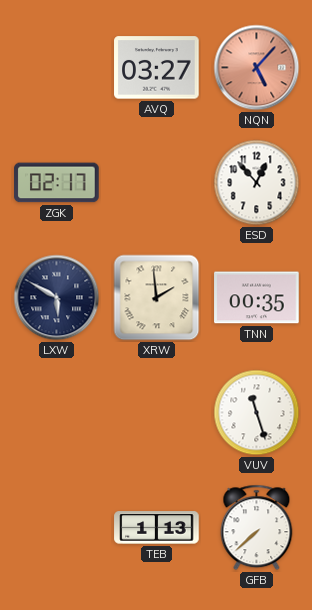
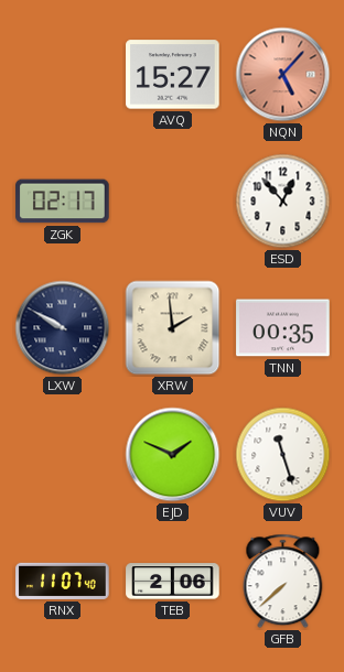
AVQ: 03:27 -> 15:27
LXW: 5:50 -> 9:50
EJD: none -> 1:49
RNX: none -> 11:07
TEB: 1:13 -> 2:06
